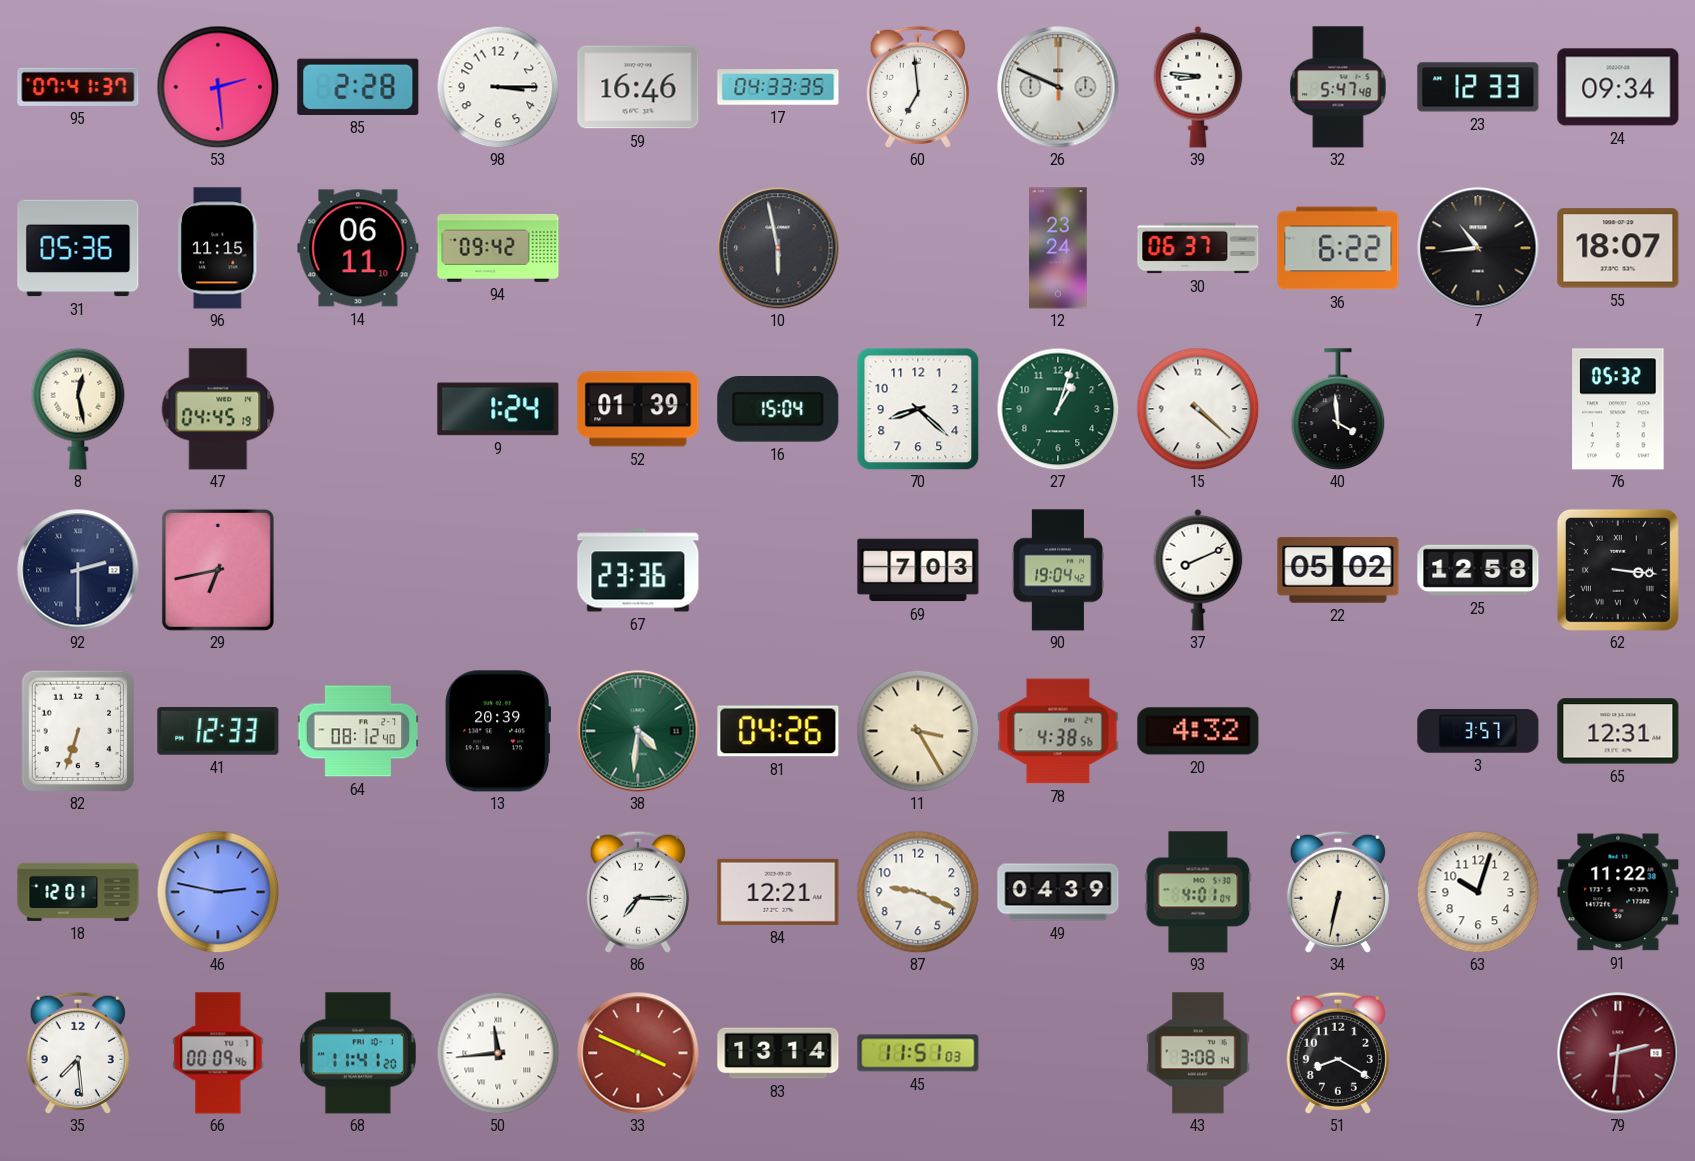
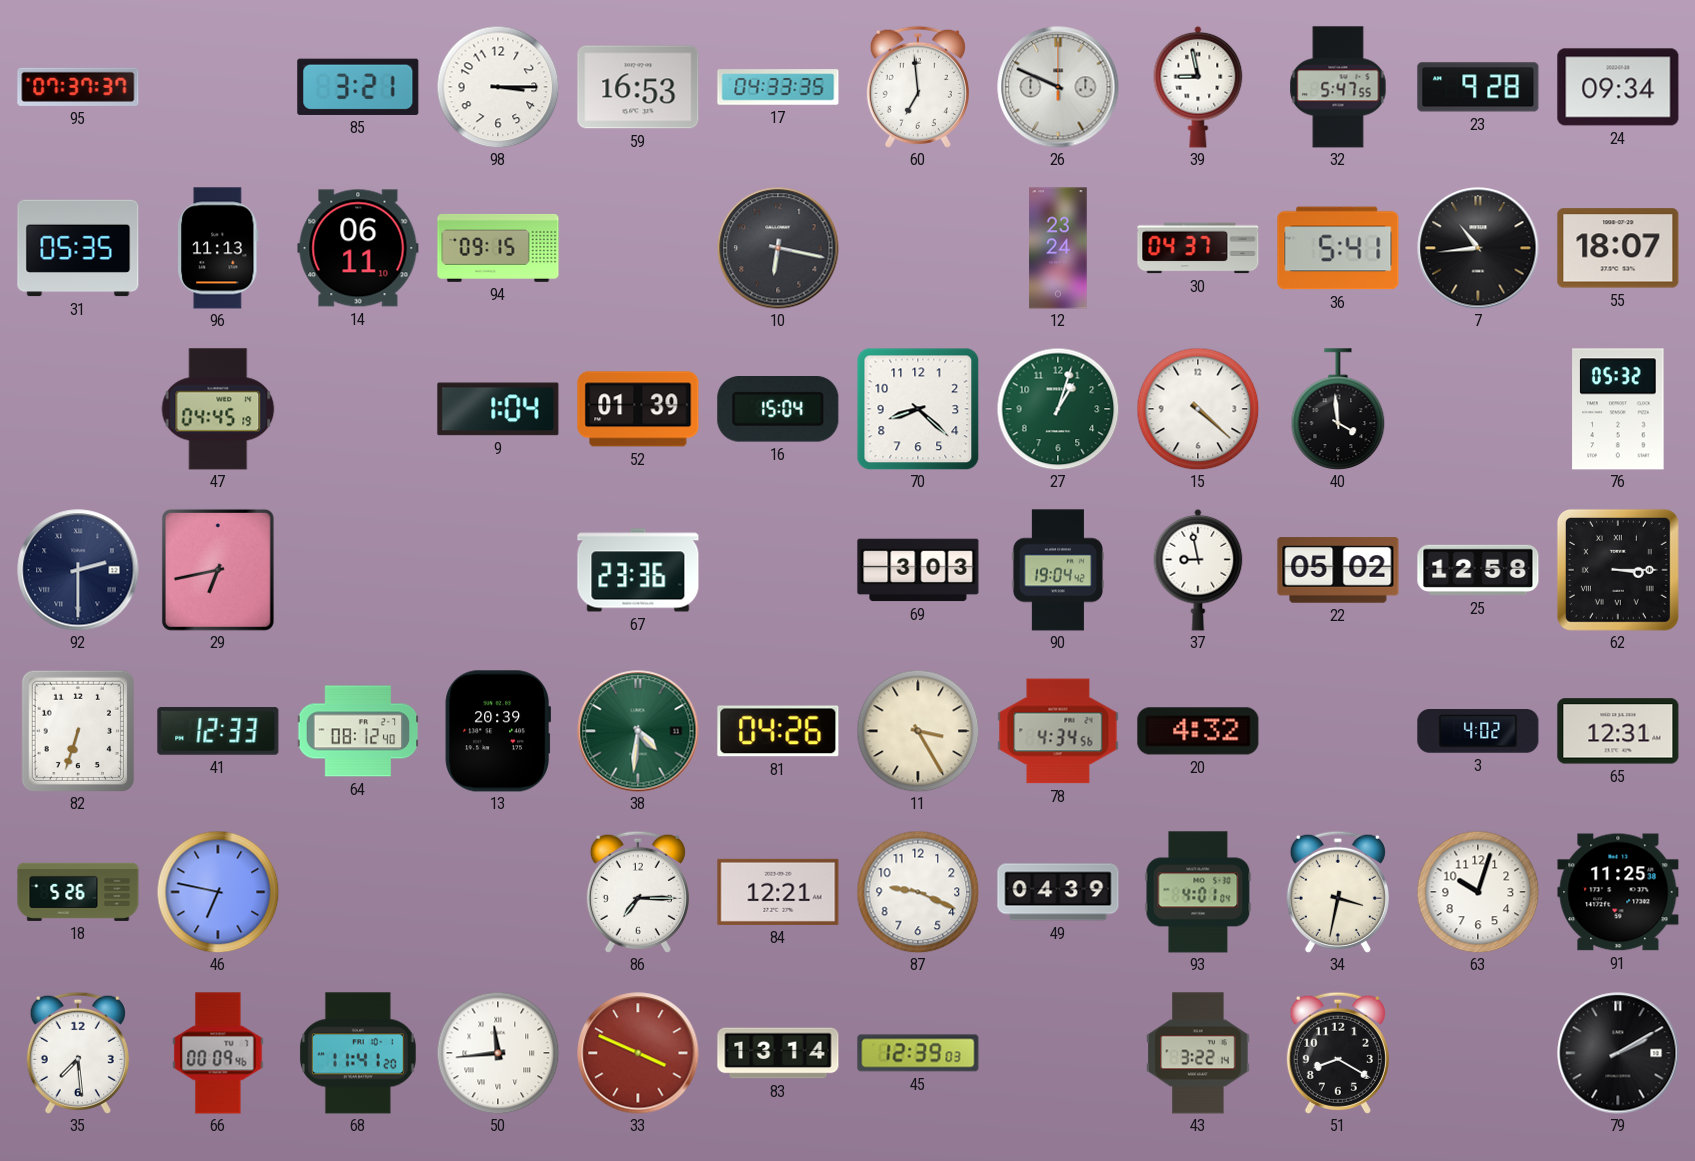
95: 07:41 -> 07:37
53: 2:29 -> none
85: 2:28 -> 3:21
59: 16:46 -> 16:53
39: 8:46 -> 8:58
32: 5:47:48 -> 5:47:55
23: 12:33 -> 9:28
31: 05:36 -> 05:35
96: 11:15 -> 11:13
94: 09:42 -> 09:15
10: 5:58 -> 6:17
30: 06:37 -> 04:37
36: 6:22 -> 5:41
8: 12:28 -> none
9: 1:24 -> 1:04
69: 7:03 -> 3:03
37: 8:11 -> 8:58
62: 3:16 -> 3:15
78: 4:38 -> 4:34
3: 3:57 -> 4:02
18: 12:01 -> 5:26
46: 2:47 -> 6:47
34: 6:32 -> 3:32
91: 11:22 -> 11:25
45: 11:51 -> 12:39
43: 3:08 -> 3:22
79: 2:31 -> 2:10
79 dial: burgundy -> black
